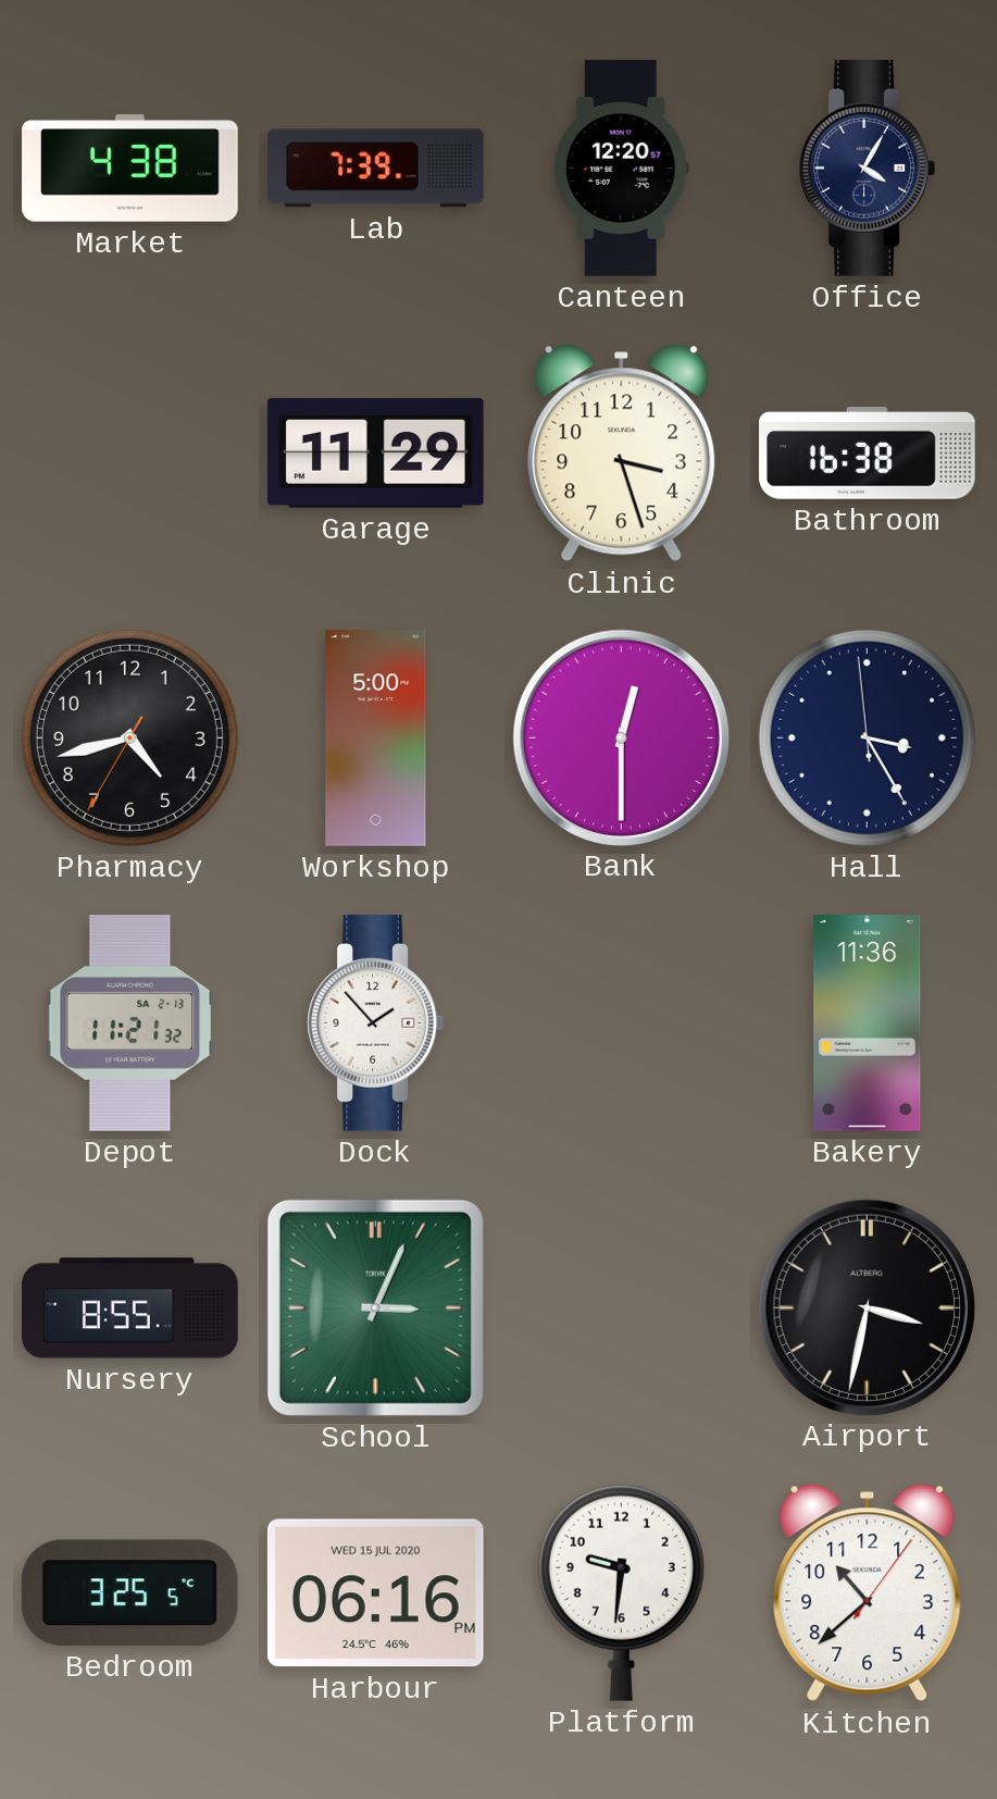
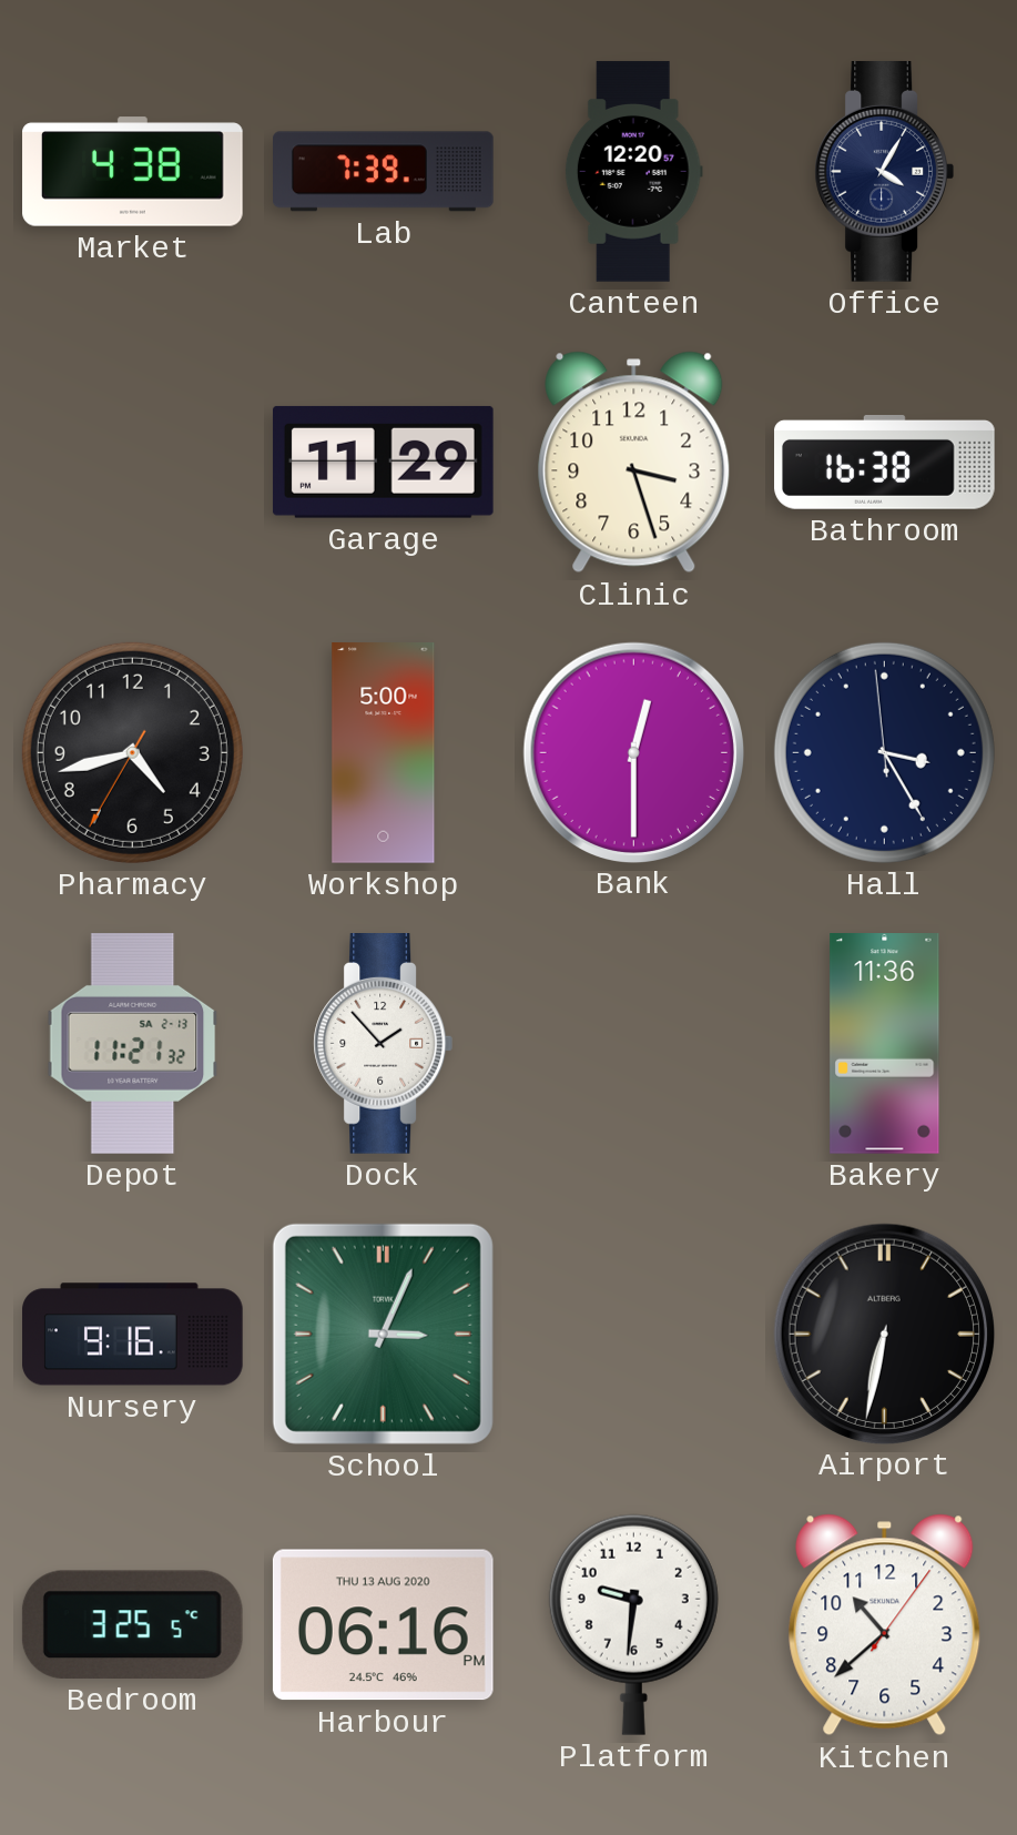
Nursery: 8:55 -> 9:16
Airport: 3:32 -> 6:32
Harbour date: WED 15 JUL 2020 -> THU 13 AUG 2020
